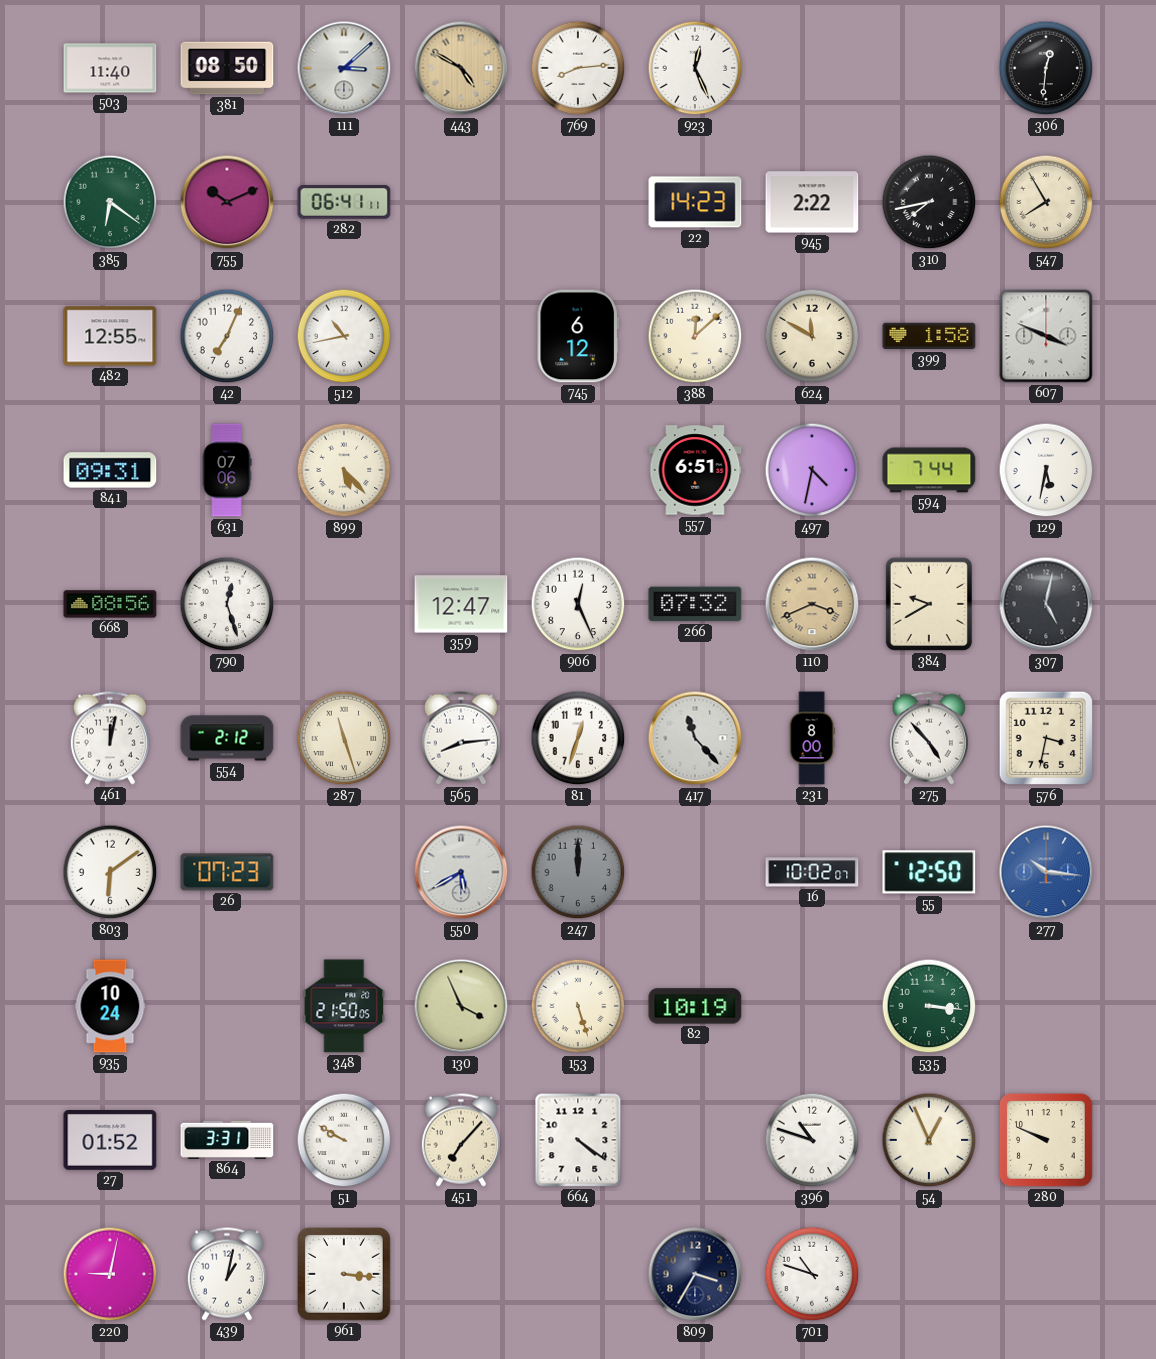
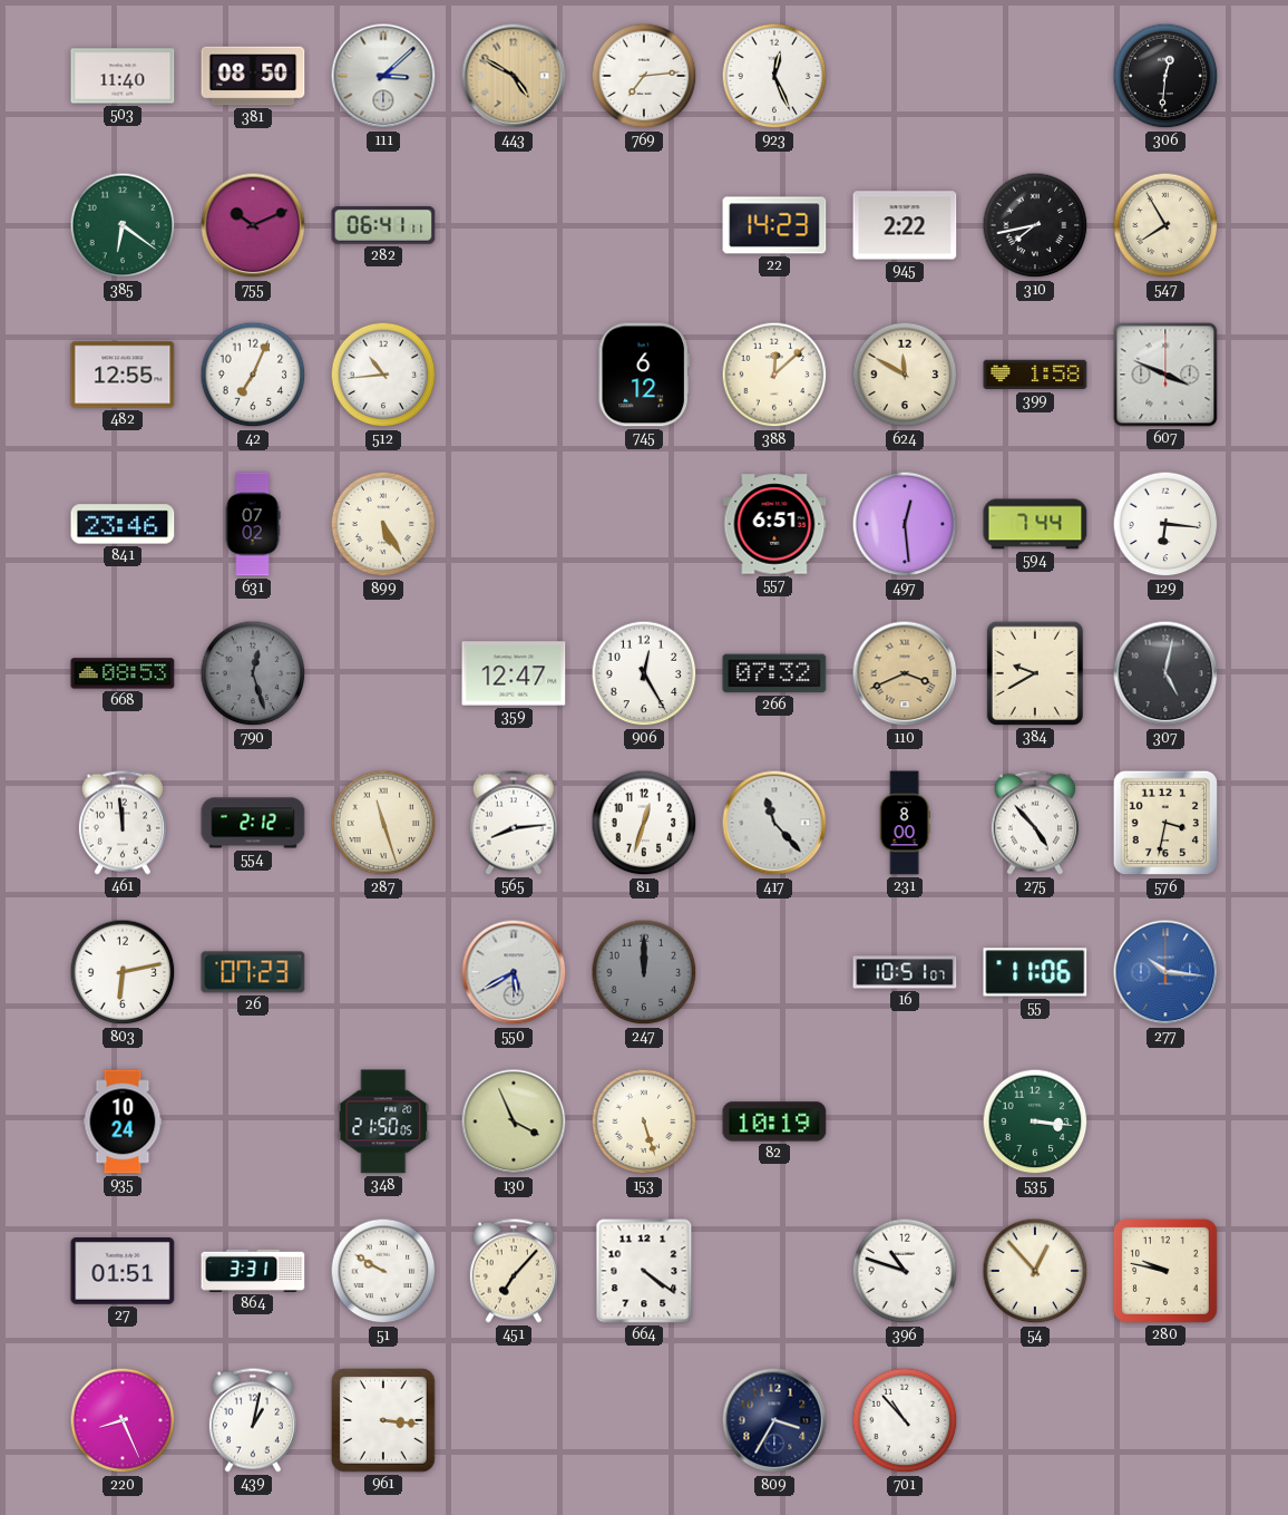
769: 8:14 -> 7:14
512: 10:43 -> 10:44
841: 09:31 -> 23:46
631: 07:06 -> 07:02
899: 5:23 -> 5:25
497: 4:32 -> 12:29
129: 5:32 -> 6:16
668: 08:56 -> 08:53
790 dial: white -> grey
906: 12:26 -> 12:25
461: 12:02 -> 11:59
803: 6:09 -> 6:13
16: 10:02 -> 10:51
55: 12:50 -> 11:06
27: 01:52 -> 01:51
54: 12:56 -> 12:53
280: 9:49 -> 9:47
220: 9:02 -> 8:26
701: 10:48 -> 10:53
